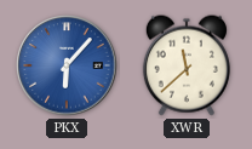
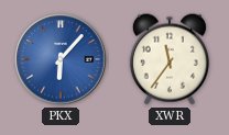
XWR: 11:38 -> 11:36
